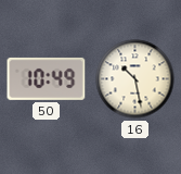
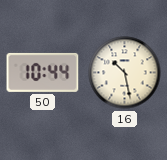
50: 10:49 -> 10:44
